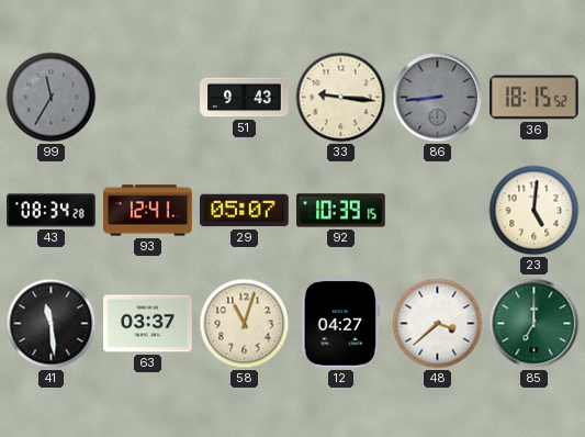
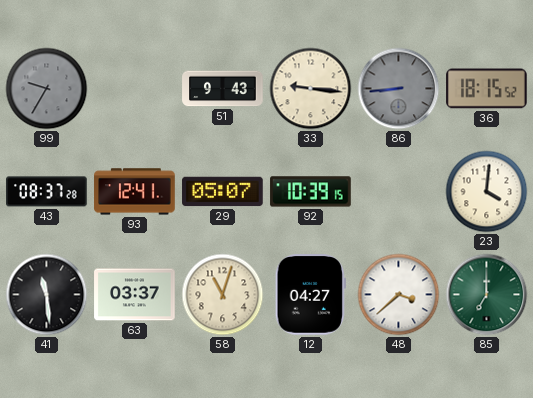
99: 11:35 -> 9:35
43: 08:34 -> 08:37
23: 5:01 -> 4:01
